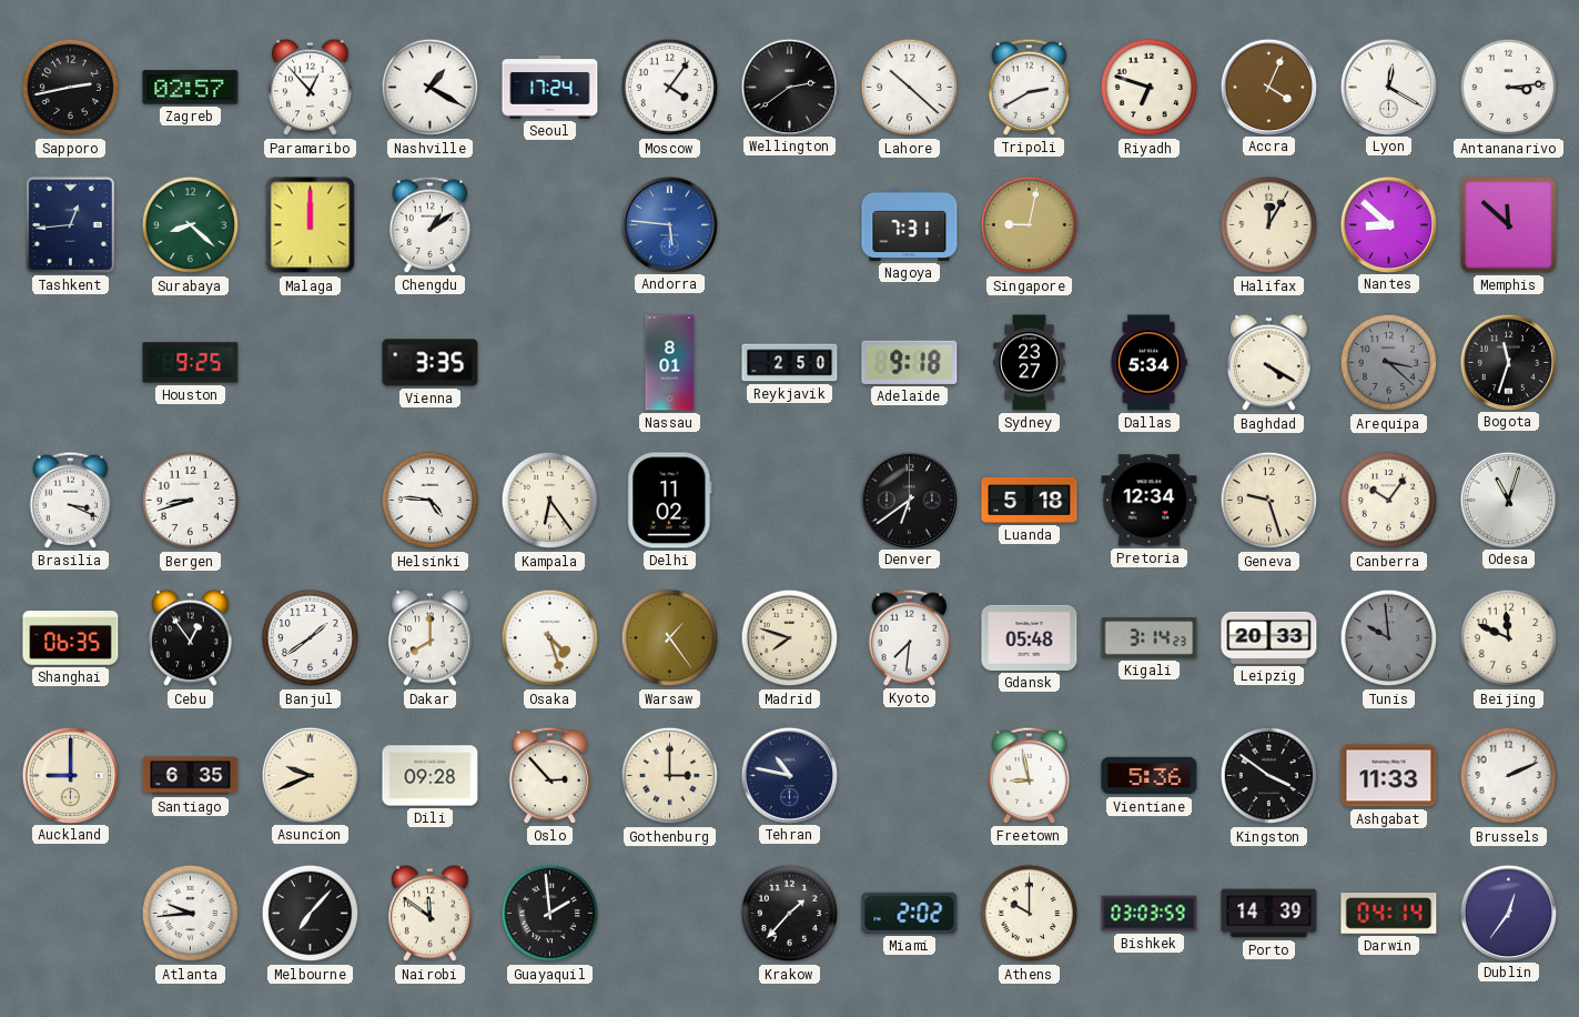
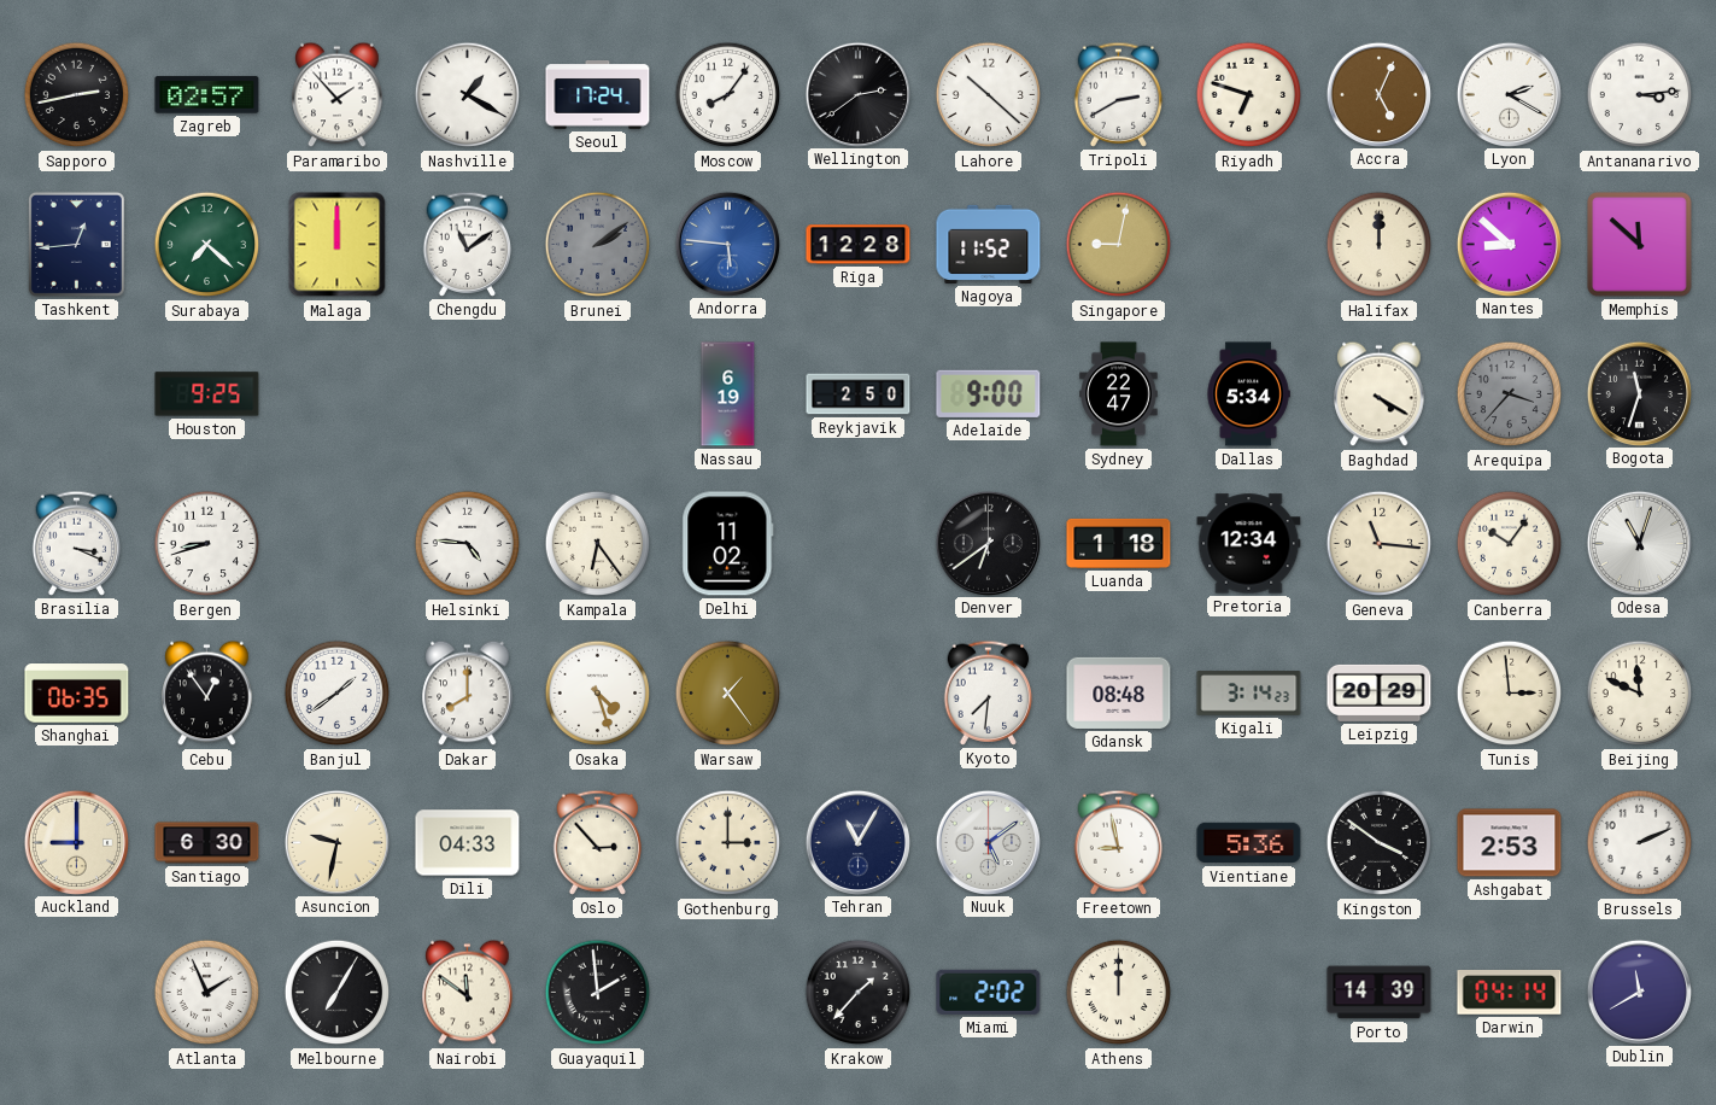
Paramaribo: 12:53 -> 1:53
Moscow: 4:06 -> 8:06
Accra: 4:04 -> 5:04
Lyon: 12:20 -> 2:20
Surabaya: 8:22 -> 7:22
Chengdu: 1:09 -> 11:09
Brunei: none -> 2:09
Riga: none -> 12:28
Nagoya: 7:31 -> 11:52
Halifax: 12:05 -> 12:00
Vienna: 3:35 -> none
Nassau: 8:01 -> 6:19
Adelaide: 9:18 -> 9:00
Sydney: 23:27 -> 22:47
Arequipa: 3:22 -> 3:37
Luanda: 5:18 -> 1:18
Geneva: 9:27 -> 11:16
Madrid: 7:48 -> none
Gdansk: 05:48 -> 08:48
Leipzig: 20:33 -> 20:29
Tunis: 9:59 -> 2:59
Tunis dial: grey -> cream
Santiago: 6:35 -> 6:30
Asuncion: 9:41 -> 9:32
Dili: 09:28 -> 04:33
Tehran: 10:47 -> 11:05
Nuuk: none -> 5:09
Ashgabat: 11:33 -> 2:53
Atlanta: 9:44 -> 1:56
Melbourne: 7:07 -> 7:05
Athens: 10:00 -> 12:00
Bishkek: 03:03 -> none
Dublin: 12:36 -> 11:40
